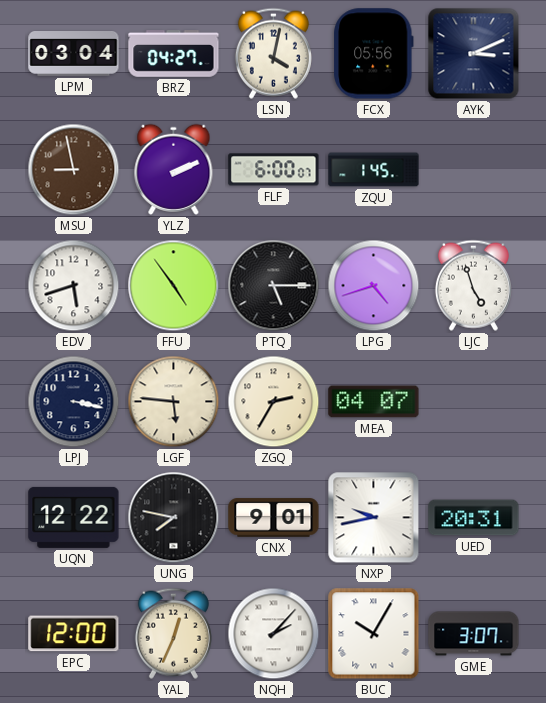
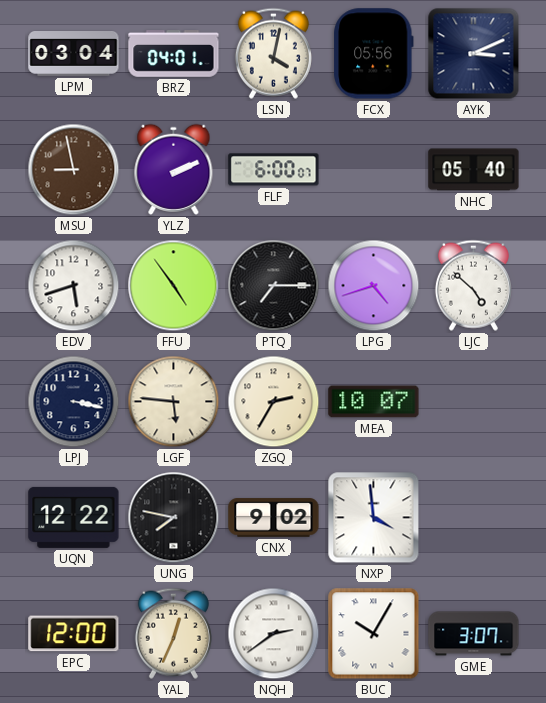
BRZ: 04:27 -> 04:01
ZQU: 1:45 -> none
NHC: none -> 05:40
PTQ: 5:15 -> 7:15
LJC: 4:57 -> 4:52
MEA: 04:07 -> 10:07
CNX: 9:01 -> 9:02
NXP: 9:43 -> 3:59
UED: 20:31 -> none
NQH: 2:07 -> 2:39
